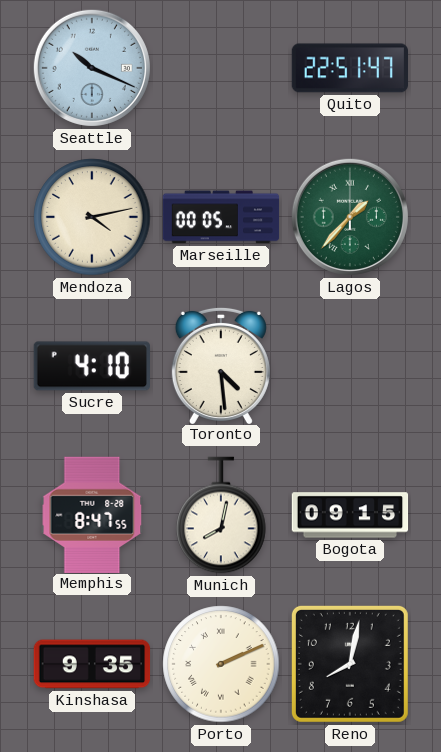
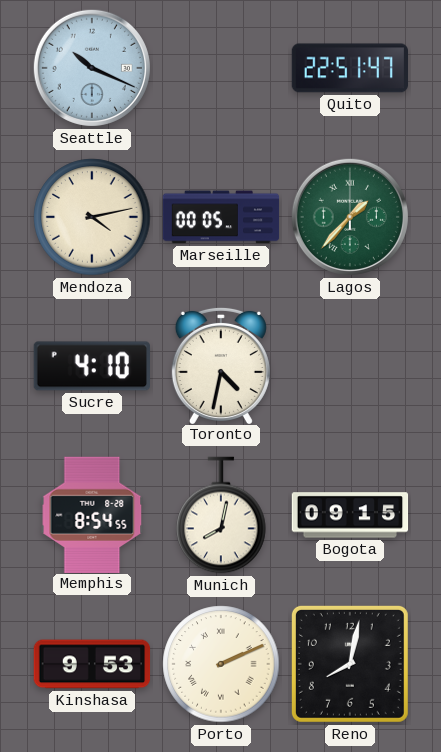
Toronto: 4:29 -> 4:32
Memphis: 8:47 -> 8:54
Kinshasa: 9:35 -> 9:53
